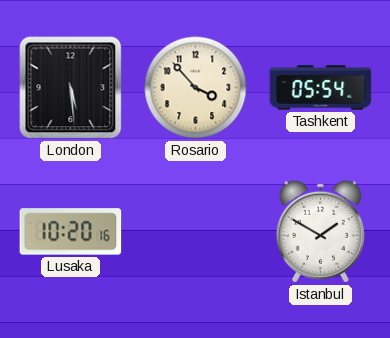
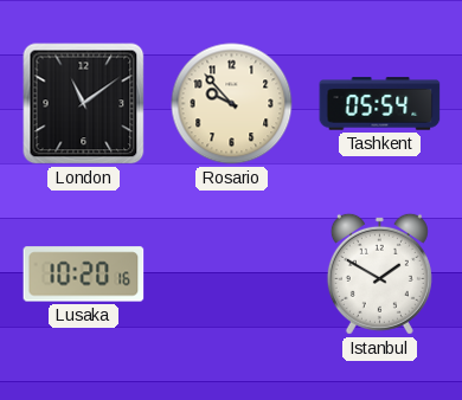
London: 5:29 -> 11:09
Rosario: 3:53 -> 9:53
